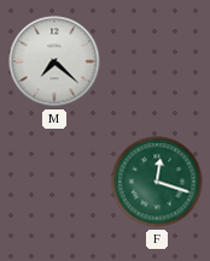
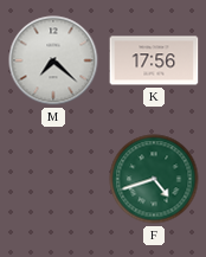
K: none -> 17:56
F: 12:18 -> 4:42
